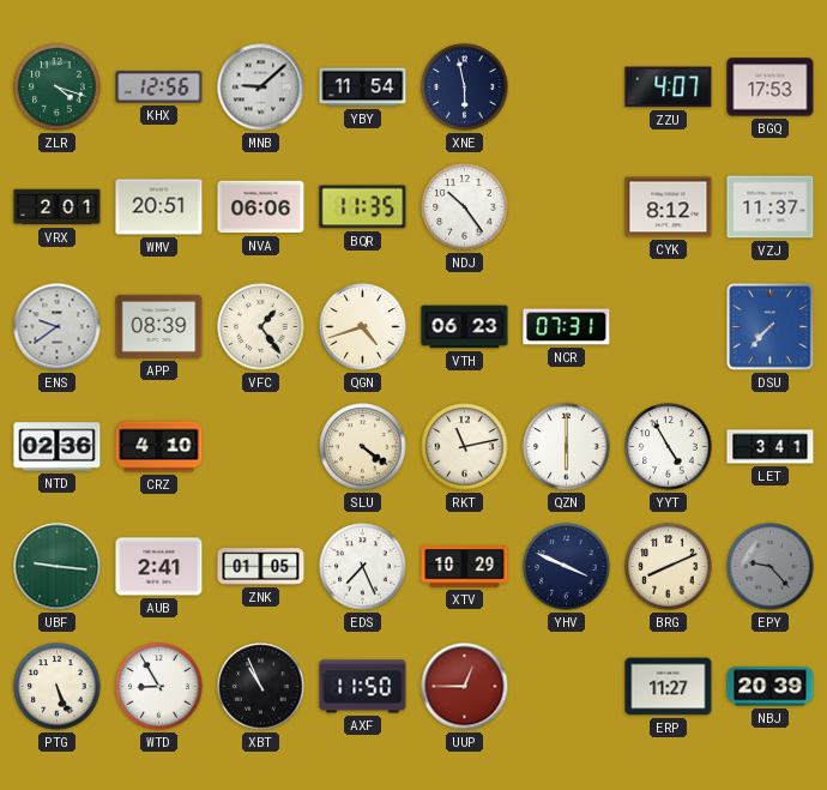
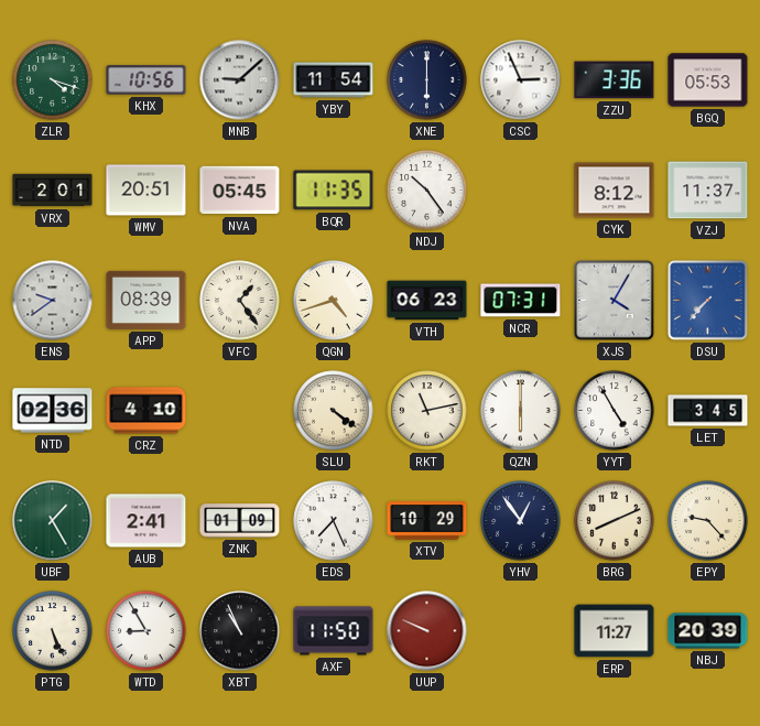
KHX: 12:56 -> 10:56
XNE: 5:58 -> 6:00
CSC: none -> 2:56
ZZU: 4:07 -> 3:36
BGQ: 17:53 -> 05:53
NVA: 06:06 -> 05:45
XJS: none -> 4:05
LET: 3:41 -> 3:45
UBF: 9:16 -> 1:25
ZNK: 01:05 -> 01:09
YHV: 3:49 -> 12:54
EPY dial: grey -> cream
UUP: 12:45 -> 9:49
